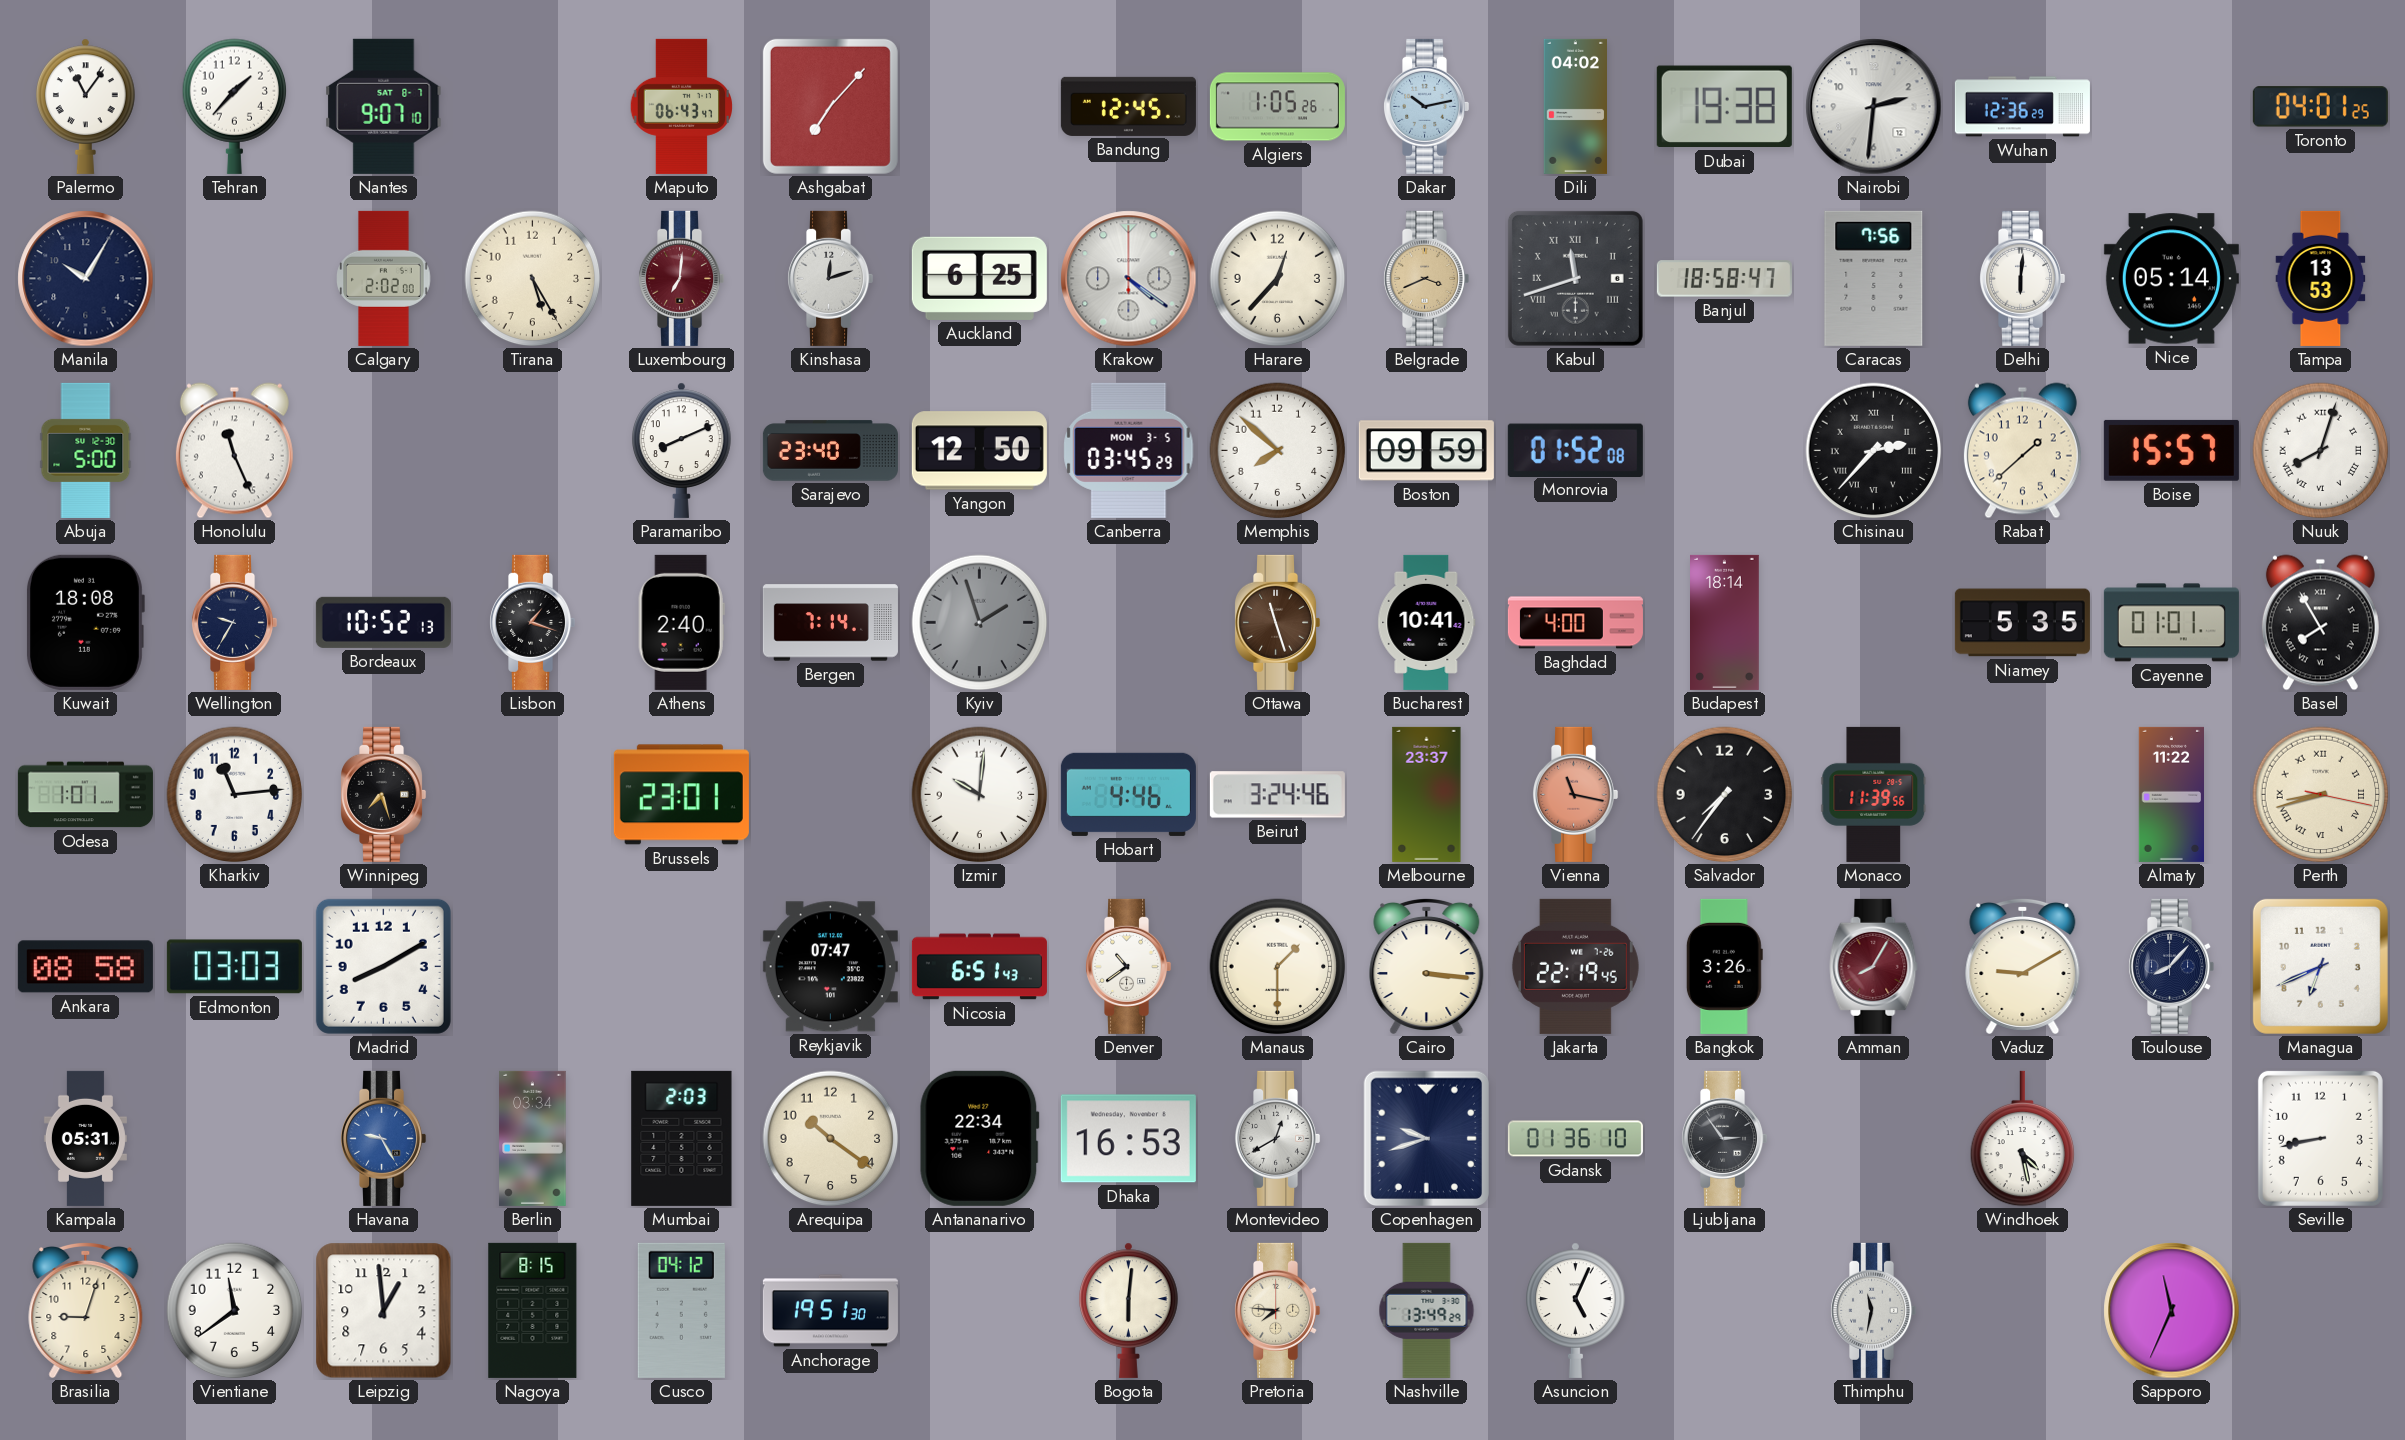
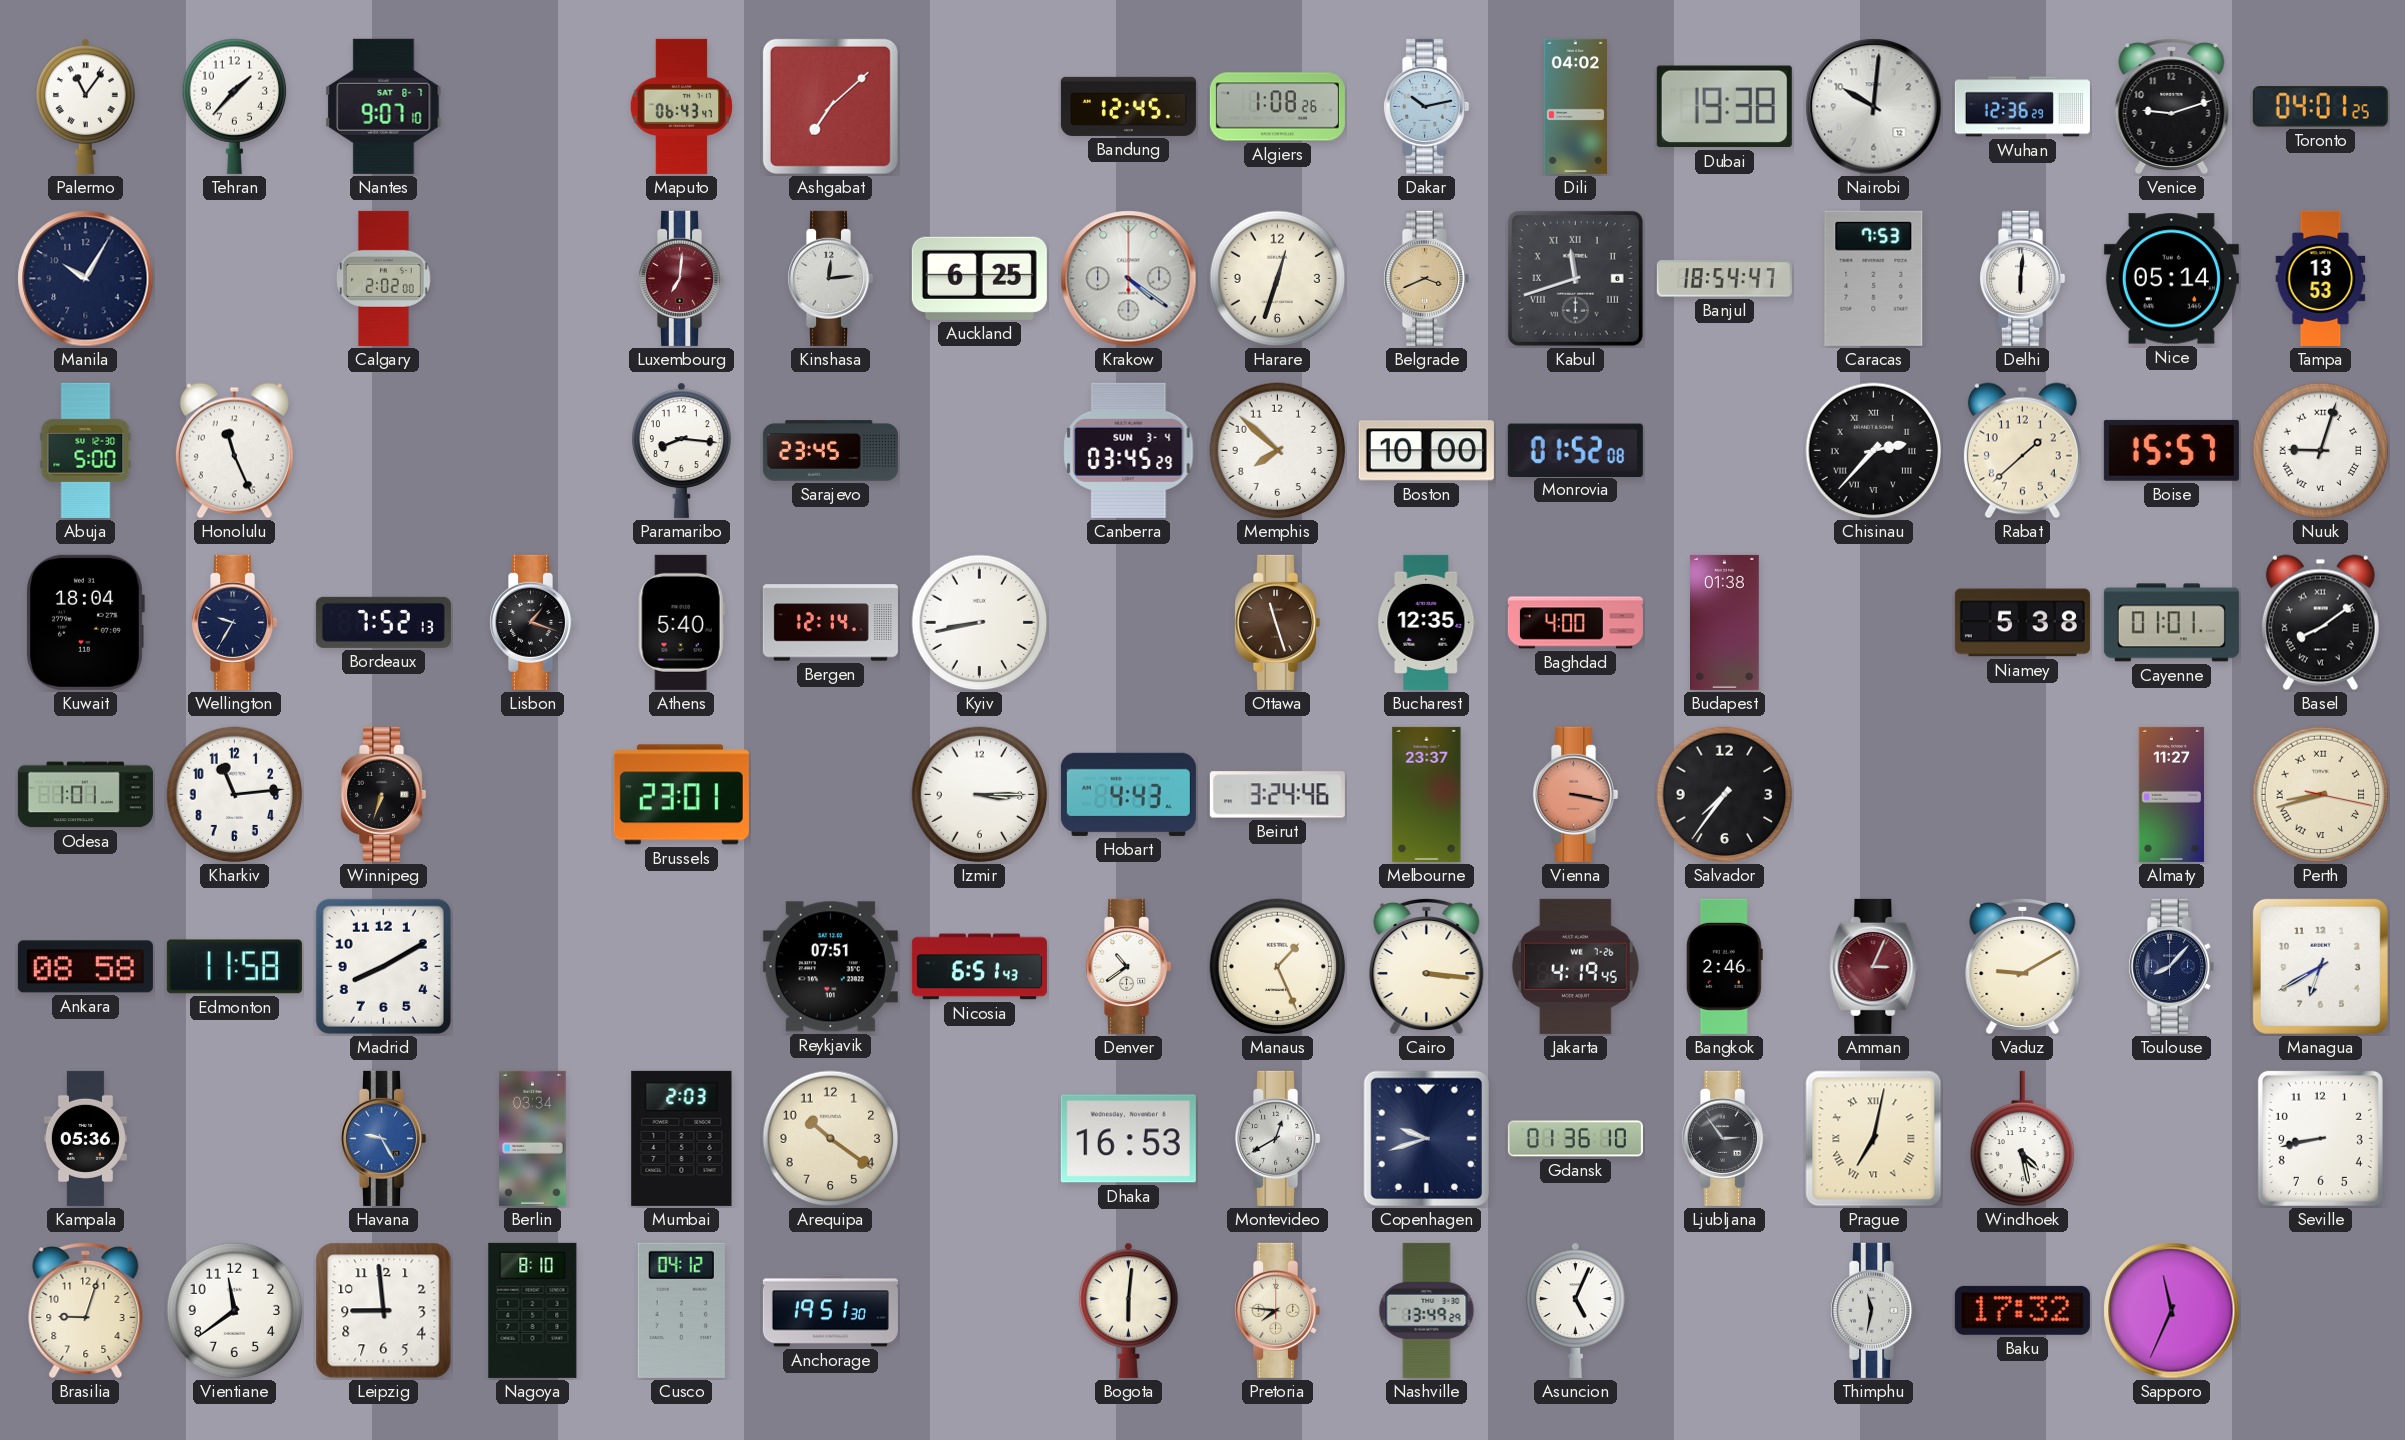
Ashgabat: 7:07 -> 7:08
Algiers: 1:05 -> 1:08
Nairobi: 2:31 -> 10:01
Venice: none -> 9:12
Tirana: 5:25 -> none
Kinshasa: 12:12 -> 12:14
Harare: 12:37 -> 12:33
Banjul: 18:58 -> 18:54
Caracas: 7:56 -> 7:53
Paramaribo: 8:11 -> 8:16
Sarajevo: 23:40 -> 23:45
Yangon: 12:50 -> none
Canberra date: MON 3-5 -> SUN 3-4
Boston: 09:59 -> 10:00
Nuuk: 8:03 -> 9:03
Kuwait: 18:08 -> 18:04
Bordeaux: 10:52 -> 7:52
Athens: 2:40 -> 5:40
Bergen: 7:14 -> 12:14
Kyiv: 1:57 -> 8:43
Kyiv dial: grey -> white
Bucharest: 10:41 -> 12:35
Budapest: 18:14 -> 01:38
Niamey: 5:35 -> 5:38
Basel: 7:55 -> 8:09
Winnipeg: 7:27 -> 6:33
Izmir: 10:01 -> 3:15
Hobart: 4:46 -> 4:43
Vienna: 11:17 -> 3:17
Monaco: 11:39 -> none
Almaty: 11:22 -> 11:27
Edmonton: 03:03 -> 11:58
Reykjavik: 07:47 -> 07:51
Manaus: 1:30 -> 1:26
Jakarta: 22:19 -> 4:19
Bangkok: 3:26 -> 2:46
Amman: 8:05 -> 3:04
Managua: 6:41 -> 6:40
Kampala: 05:31 -> 05:36
Antananarivo: 22:34 -> none
Prague: none -> 7:02
Leipzig: 12:59 -> 8:59
Nagoya: 8:15 -> 8:10
Baku: none -> 17:32
